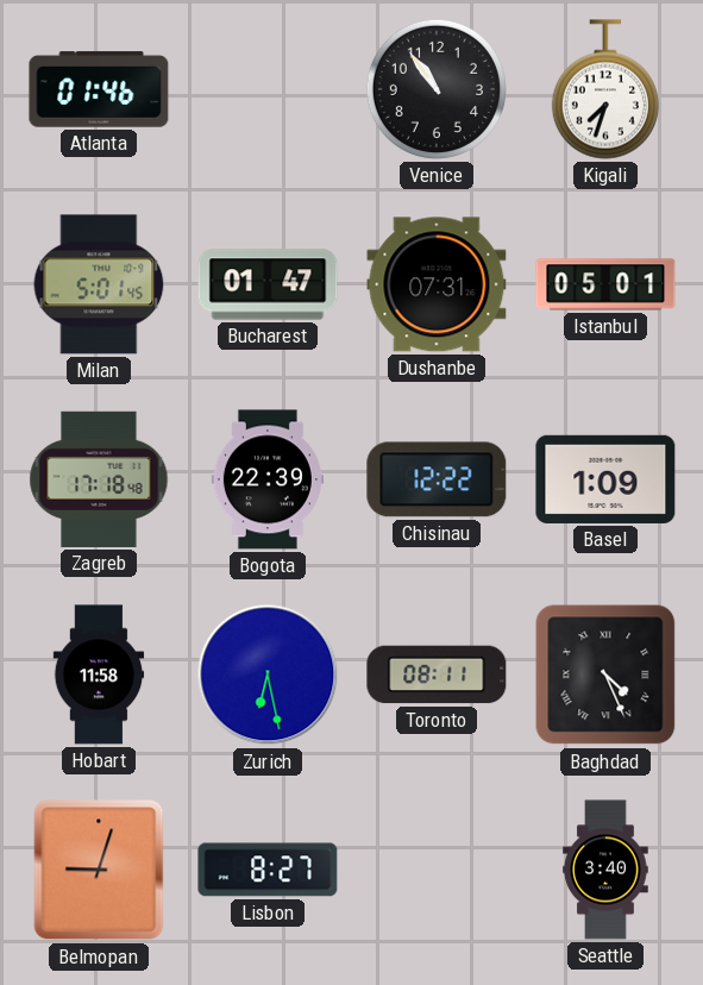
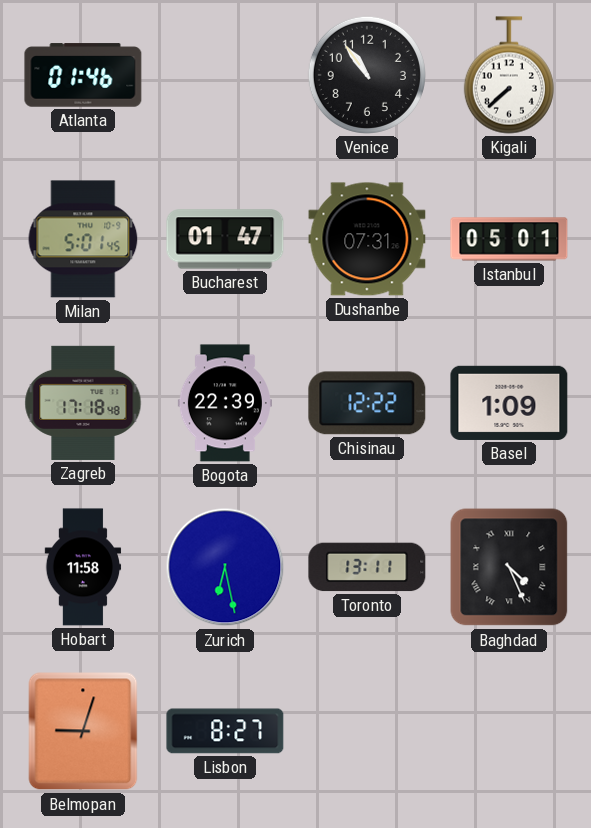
Kigali: 7:33 -> 7:38
Toronto: 08:11 -> 13:11
Seattle: 3:40 -> none
